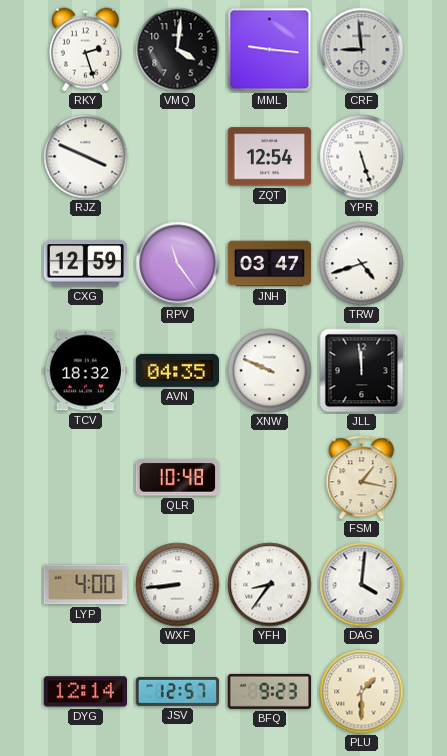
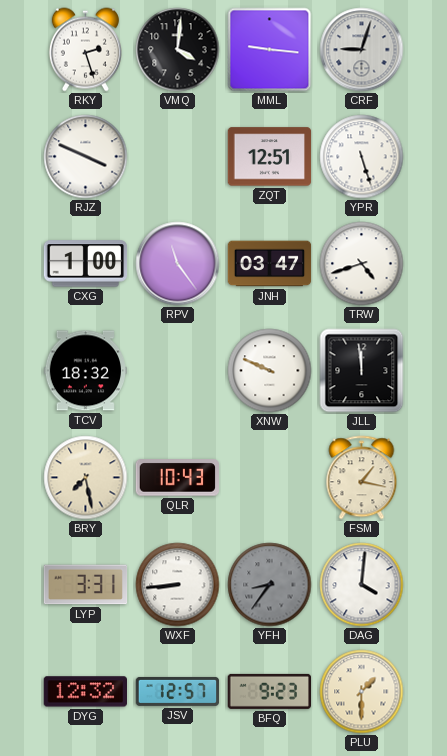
CRF: 8:59 -> 9:03
ZQT: 12:54 -> 12:51
CXG: 12:59 -> 1:00
AVN: 04:35 -> none
BRY: none -> 7:28
QLR: 10:48 -> 10:43
LYP: 4:00 -> 3:31
YFH dial: white -> grey
DYG: 12:14 -> 12:32
